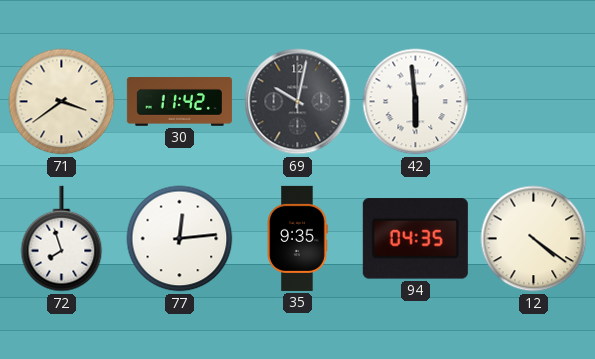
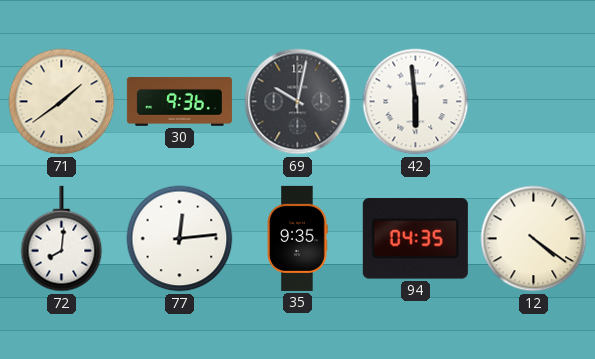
71: 3:39 -> 1:39
30: 11:42 -> 9:36
72: 7:57 -> 8:01
